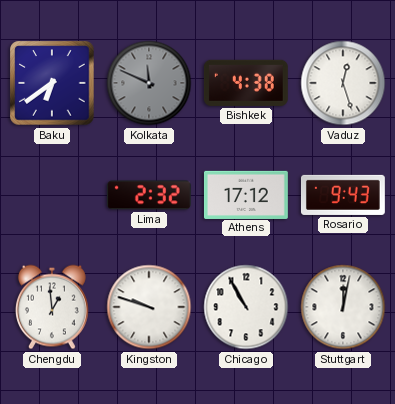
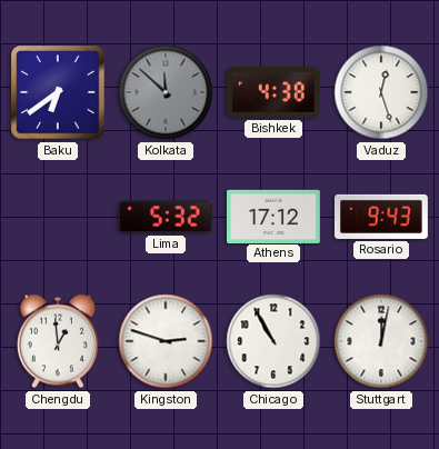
Kolkata: 11:49 -> 11:52
Lima: 2:32 -> 5:32
Kingston: 9:48 -> 2:48
